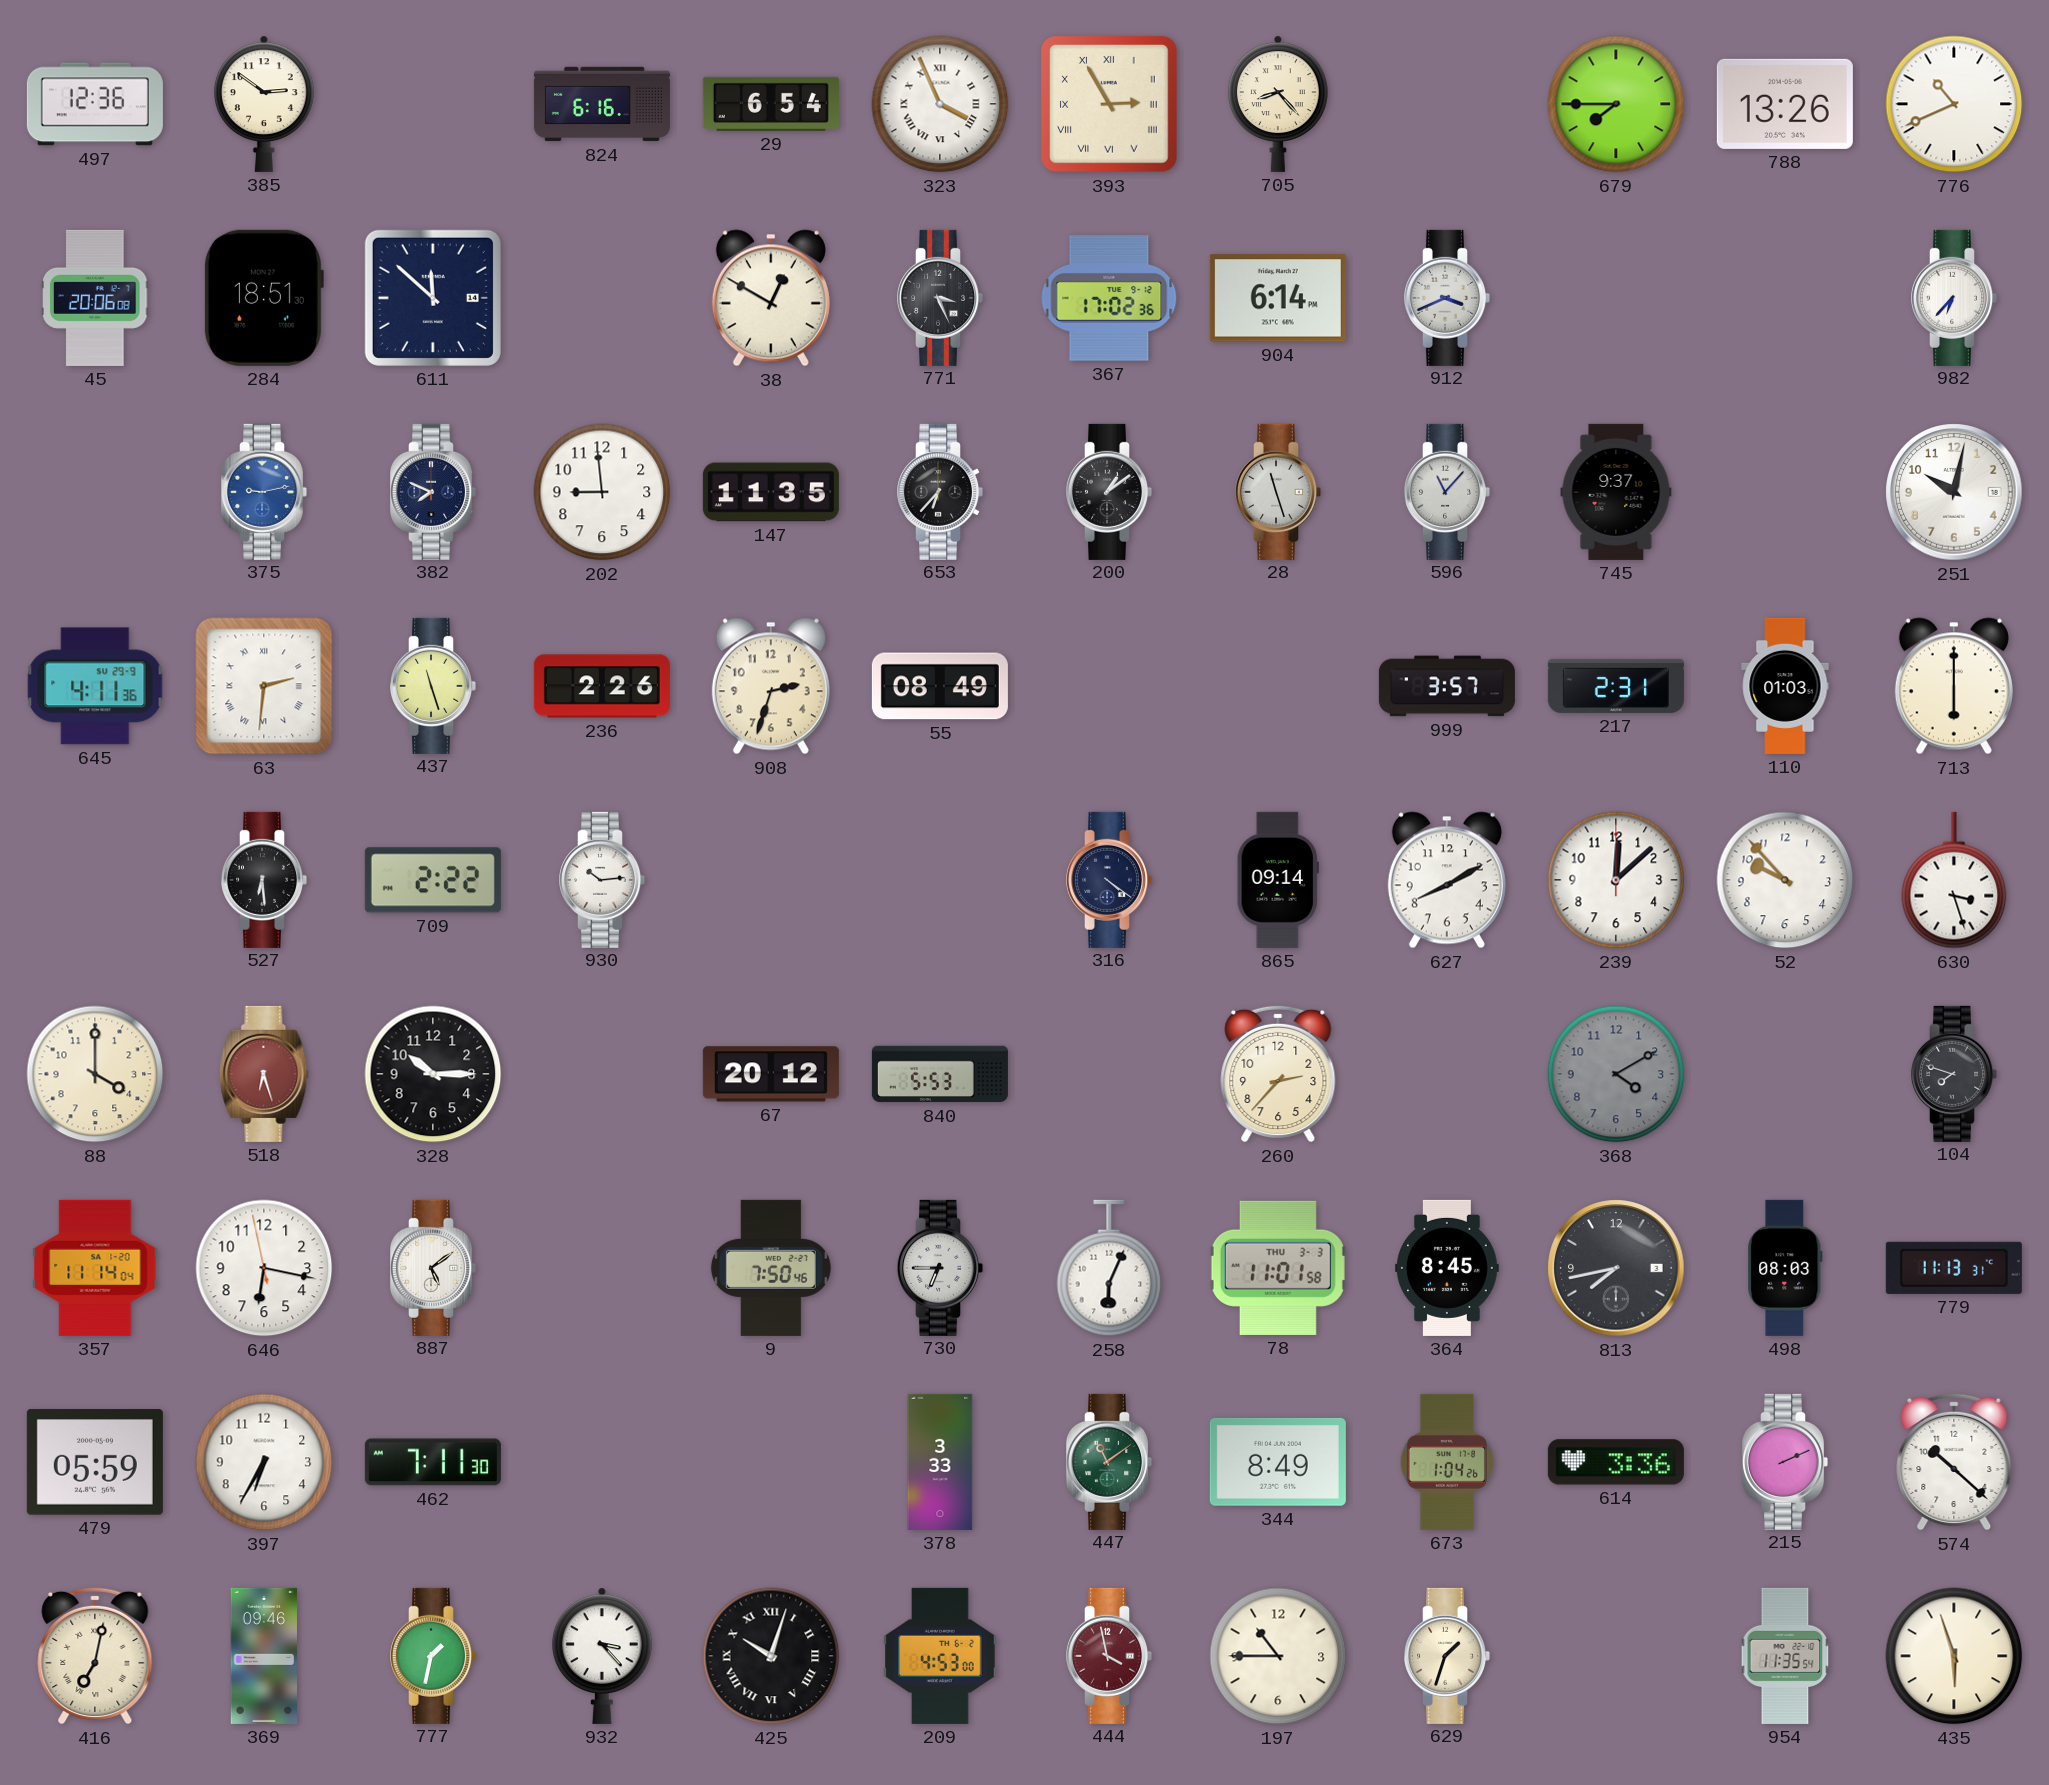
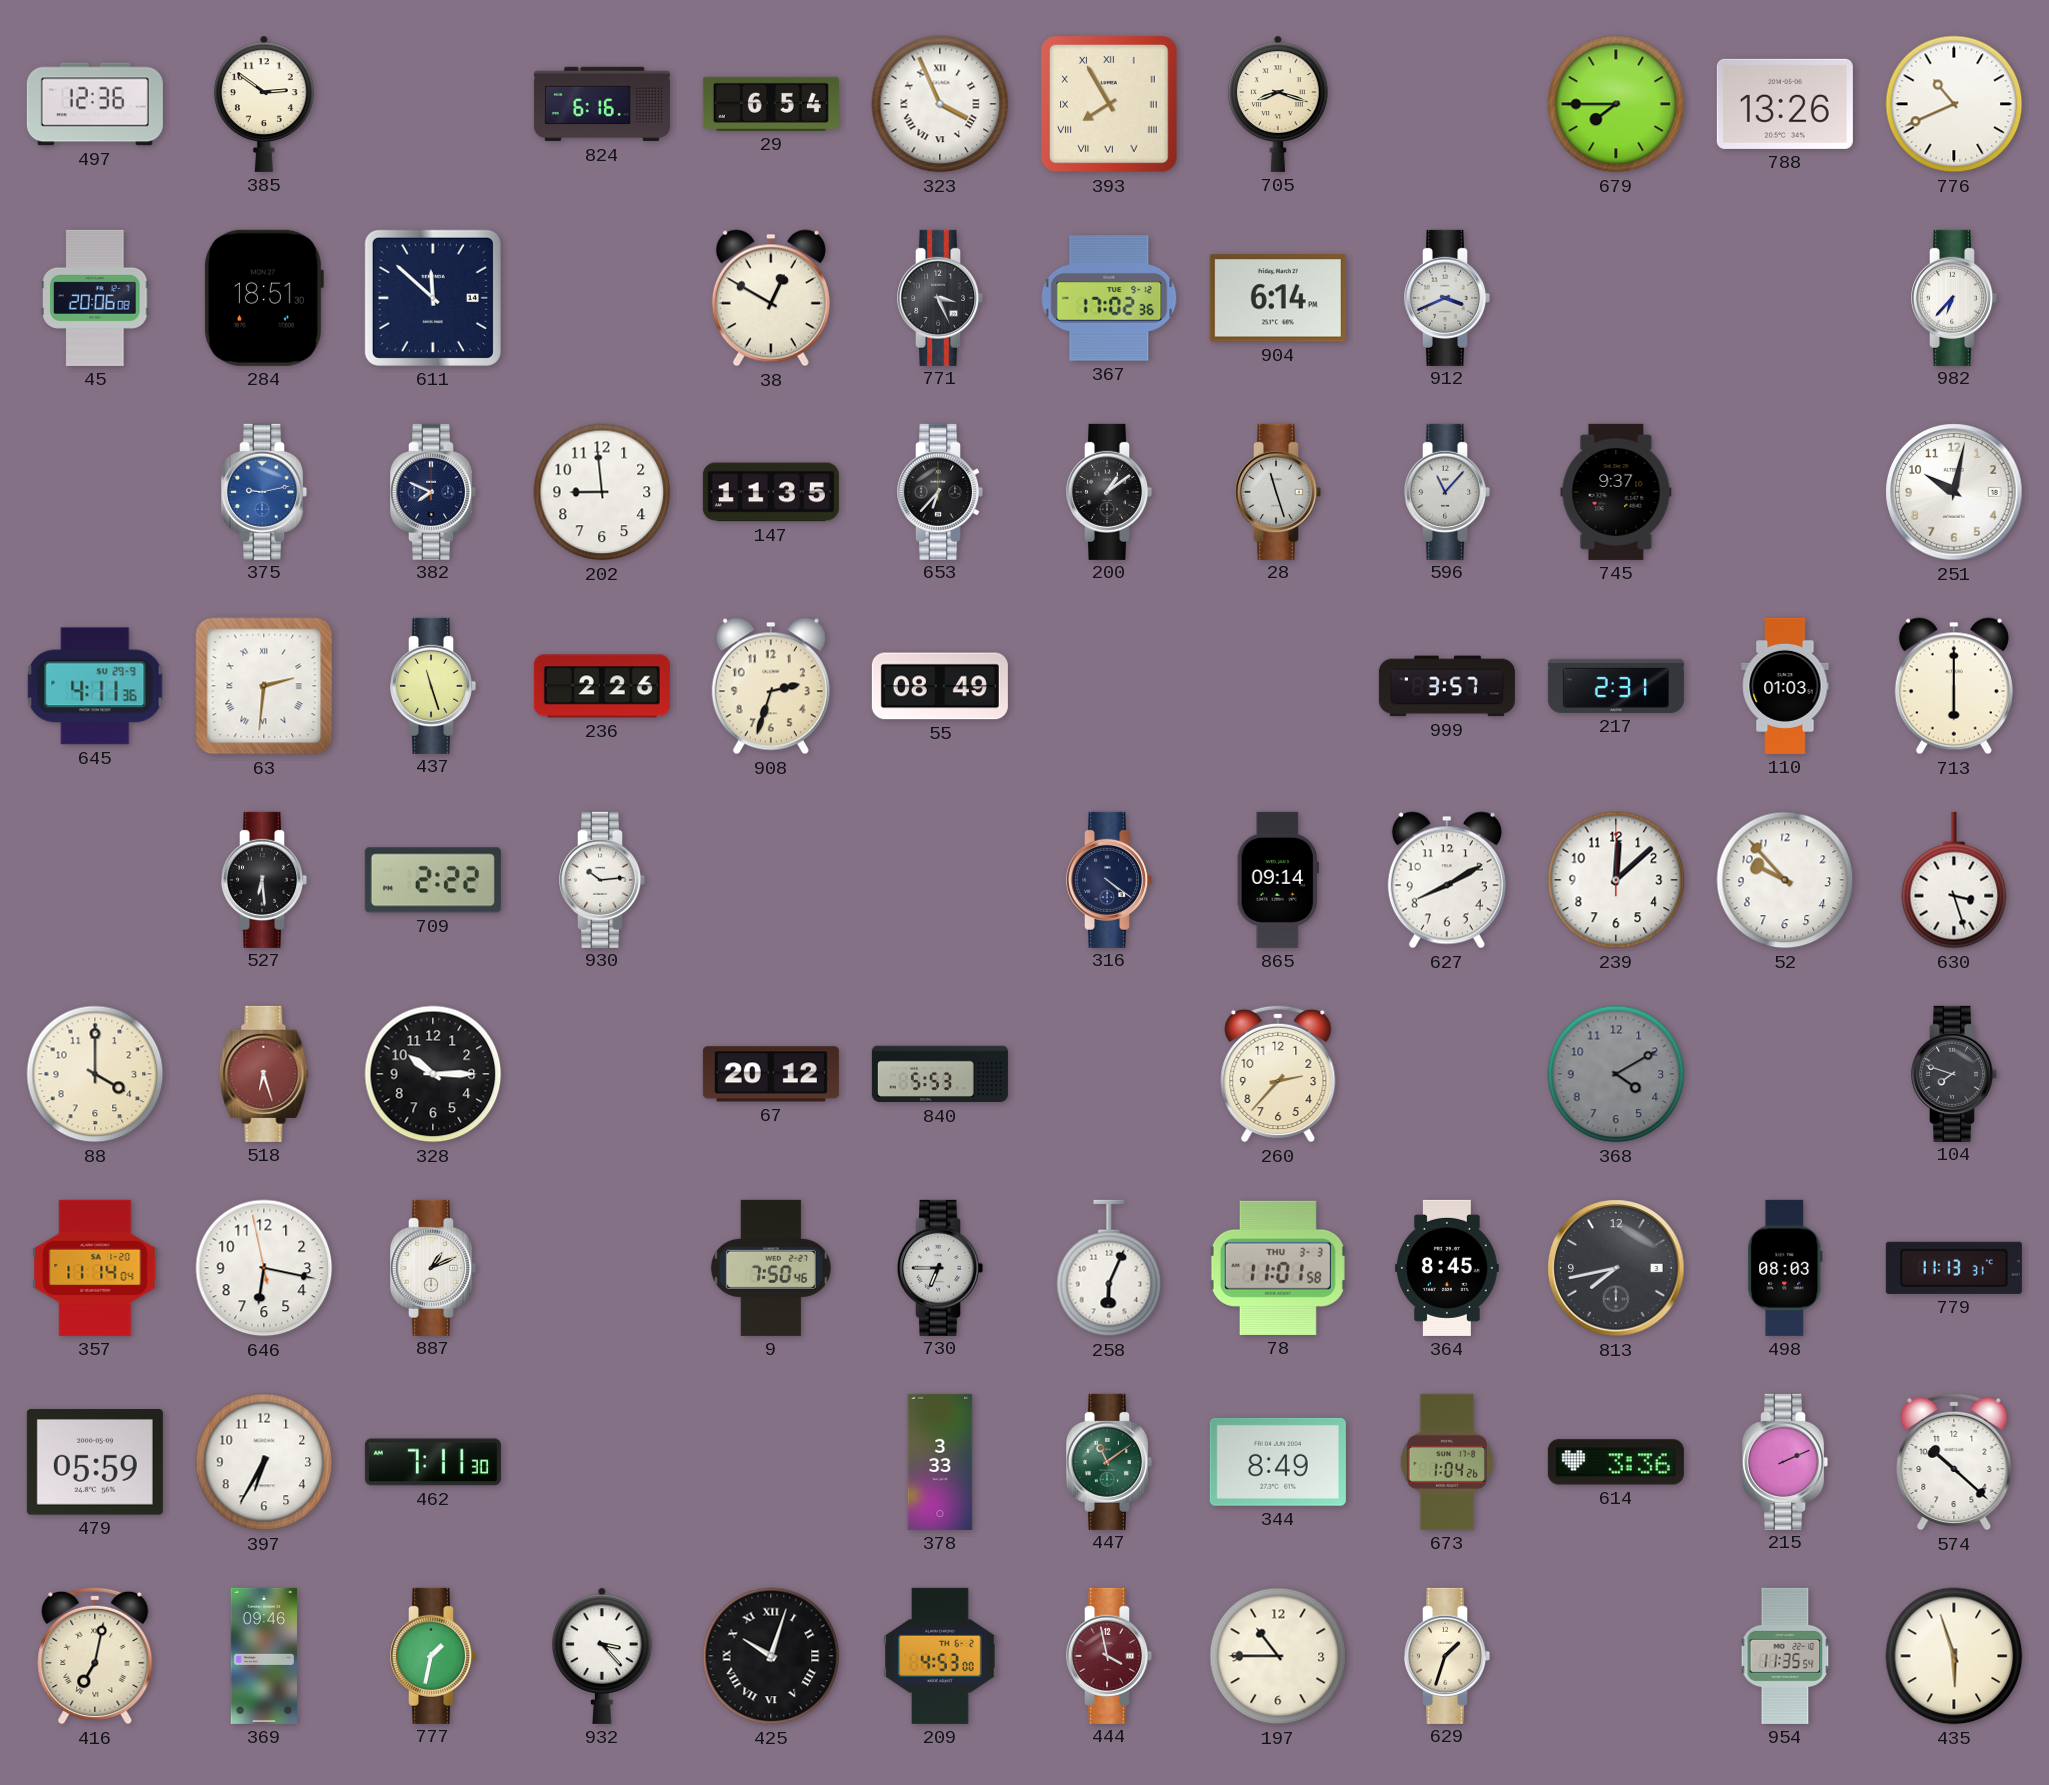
393: 2:55 -> 7:55
705: 8:23 -> 8:18
887: 5:09 -> 1:11
